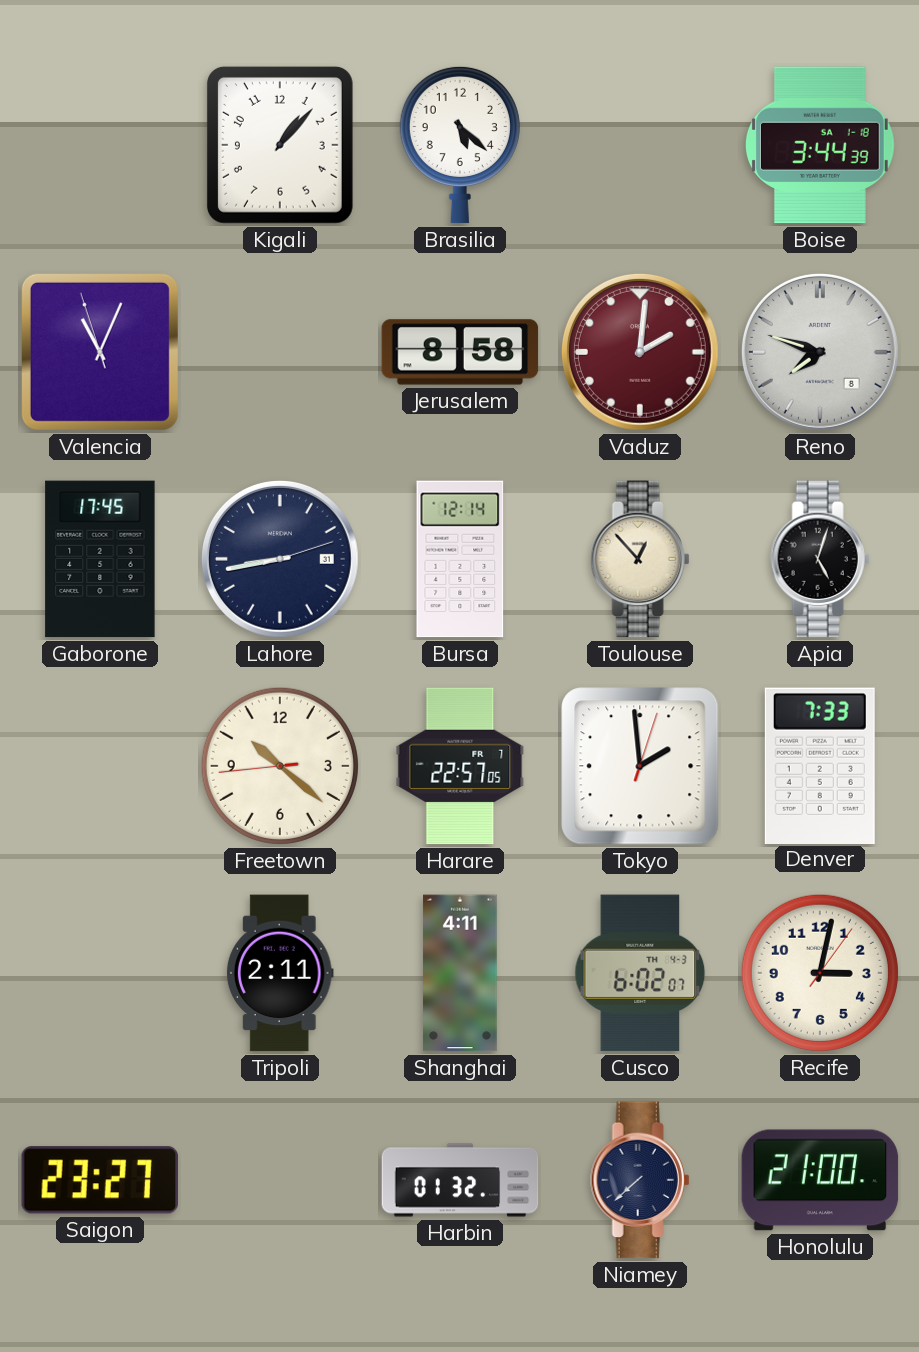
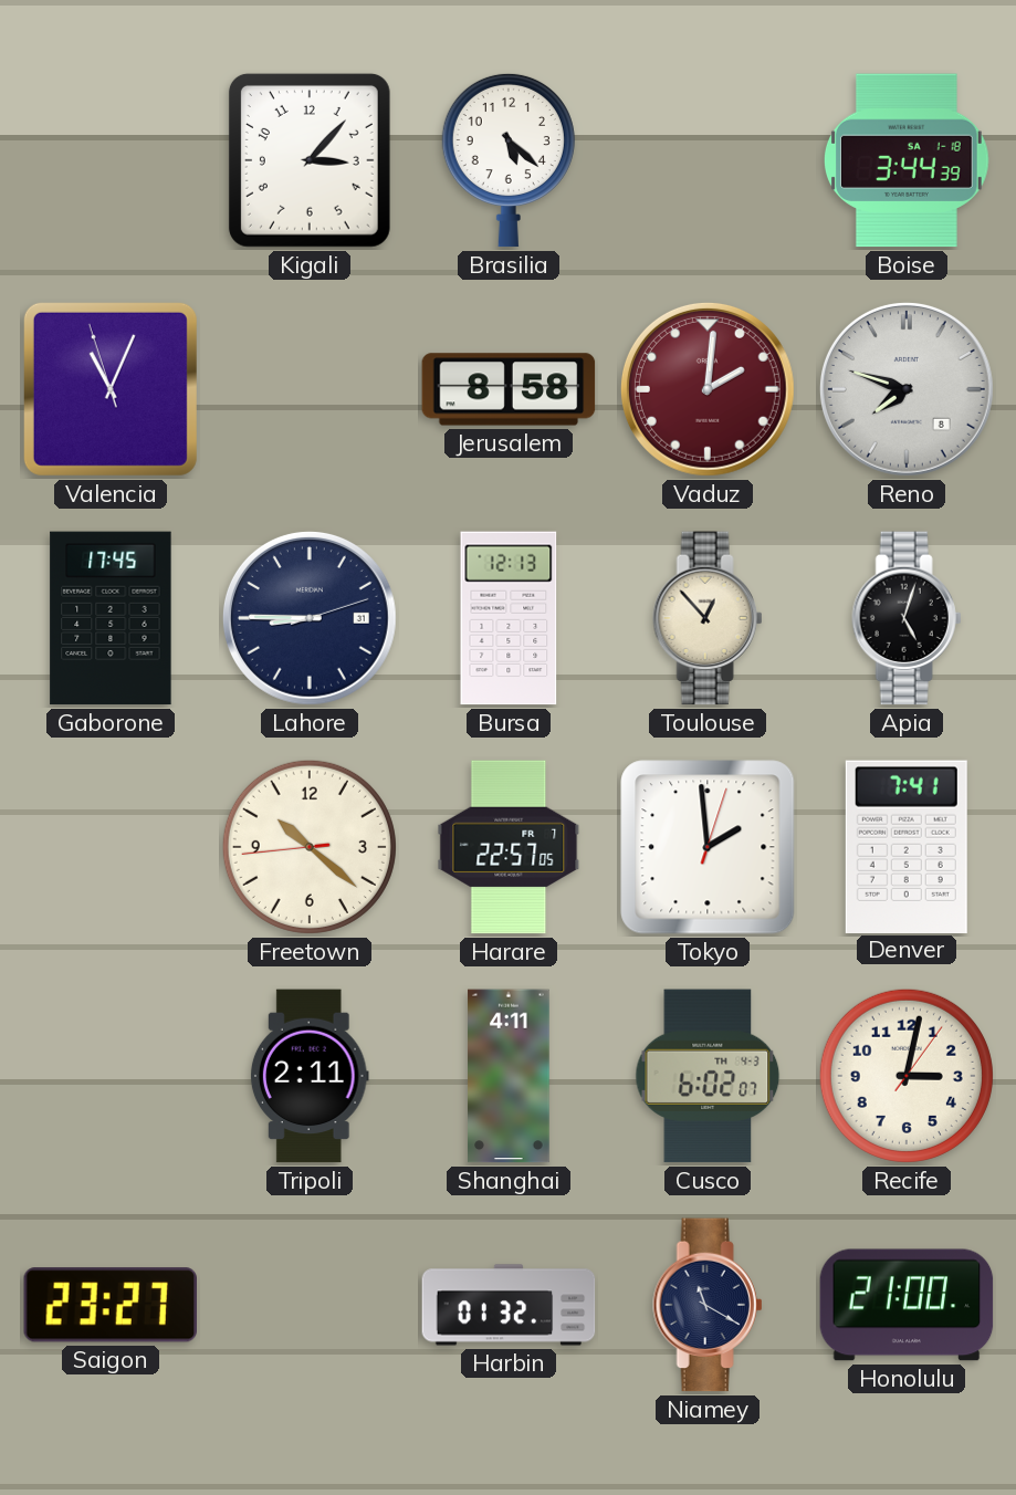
Kigali: 1:07 -> 3:07
Lahore: 8:43 -> 8:45
Bursa: 12:14 -> 12:13
Denver: 7:33 -> 7:41
Niamey: 7:38 -> 11:20
